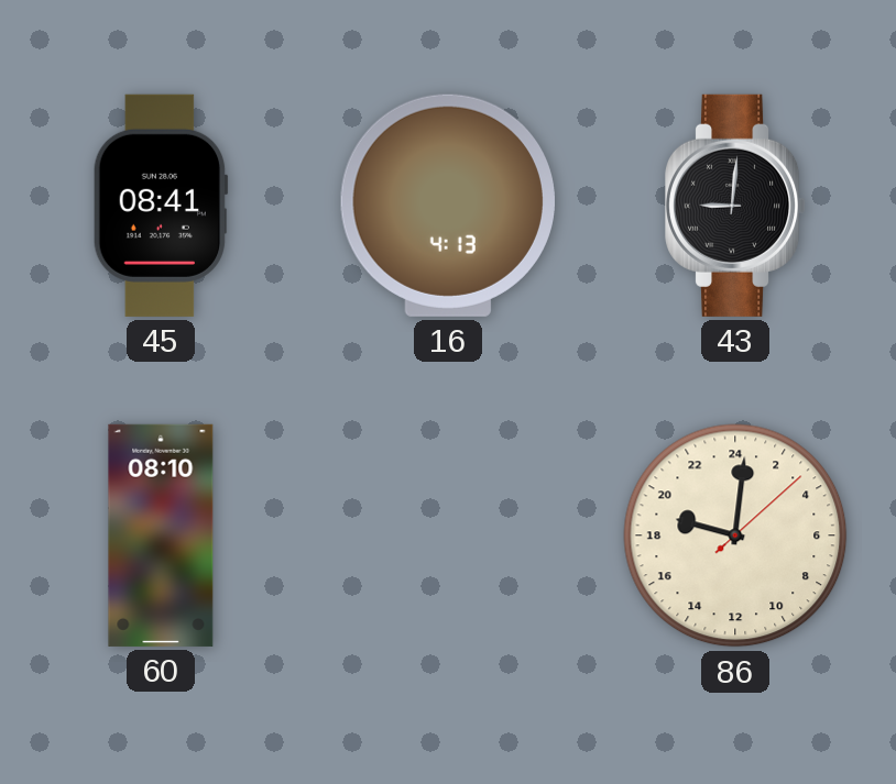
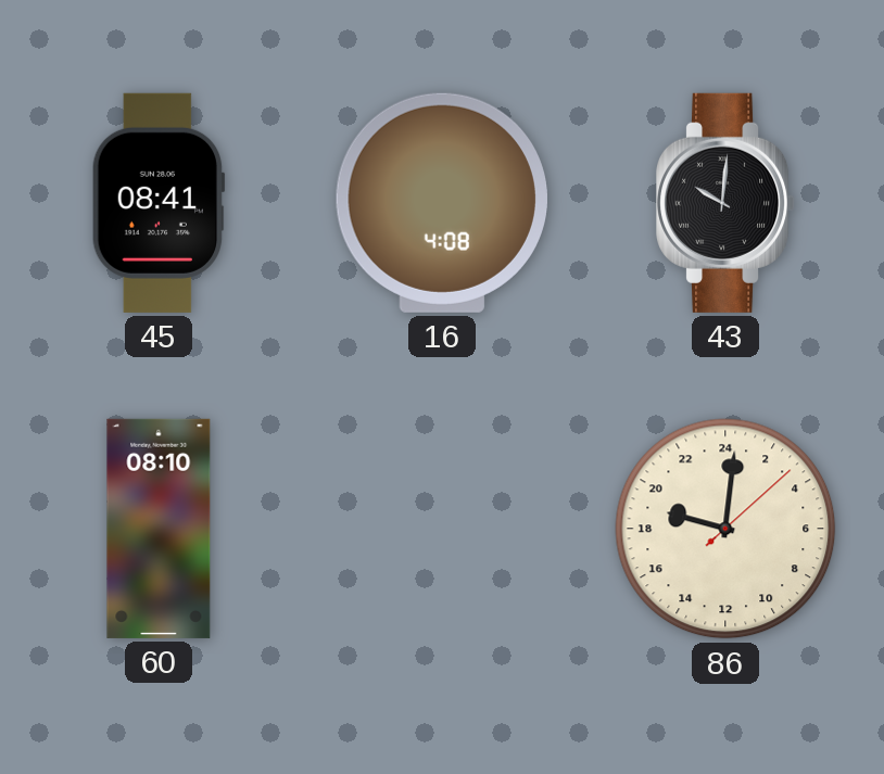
16: 4:13 -> 4:08
43: 9:01 -> 10:01
